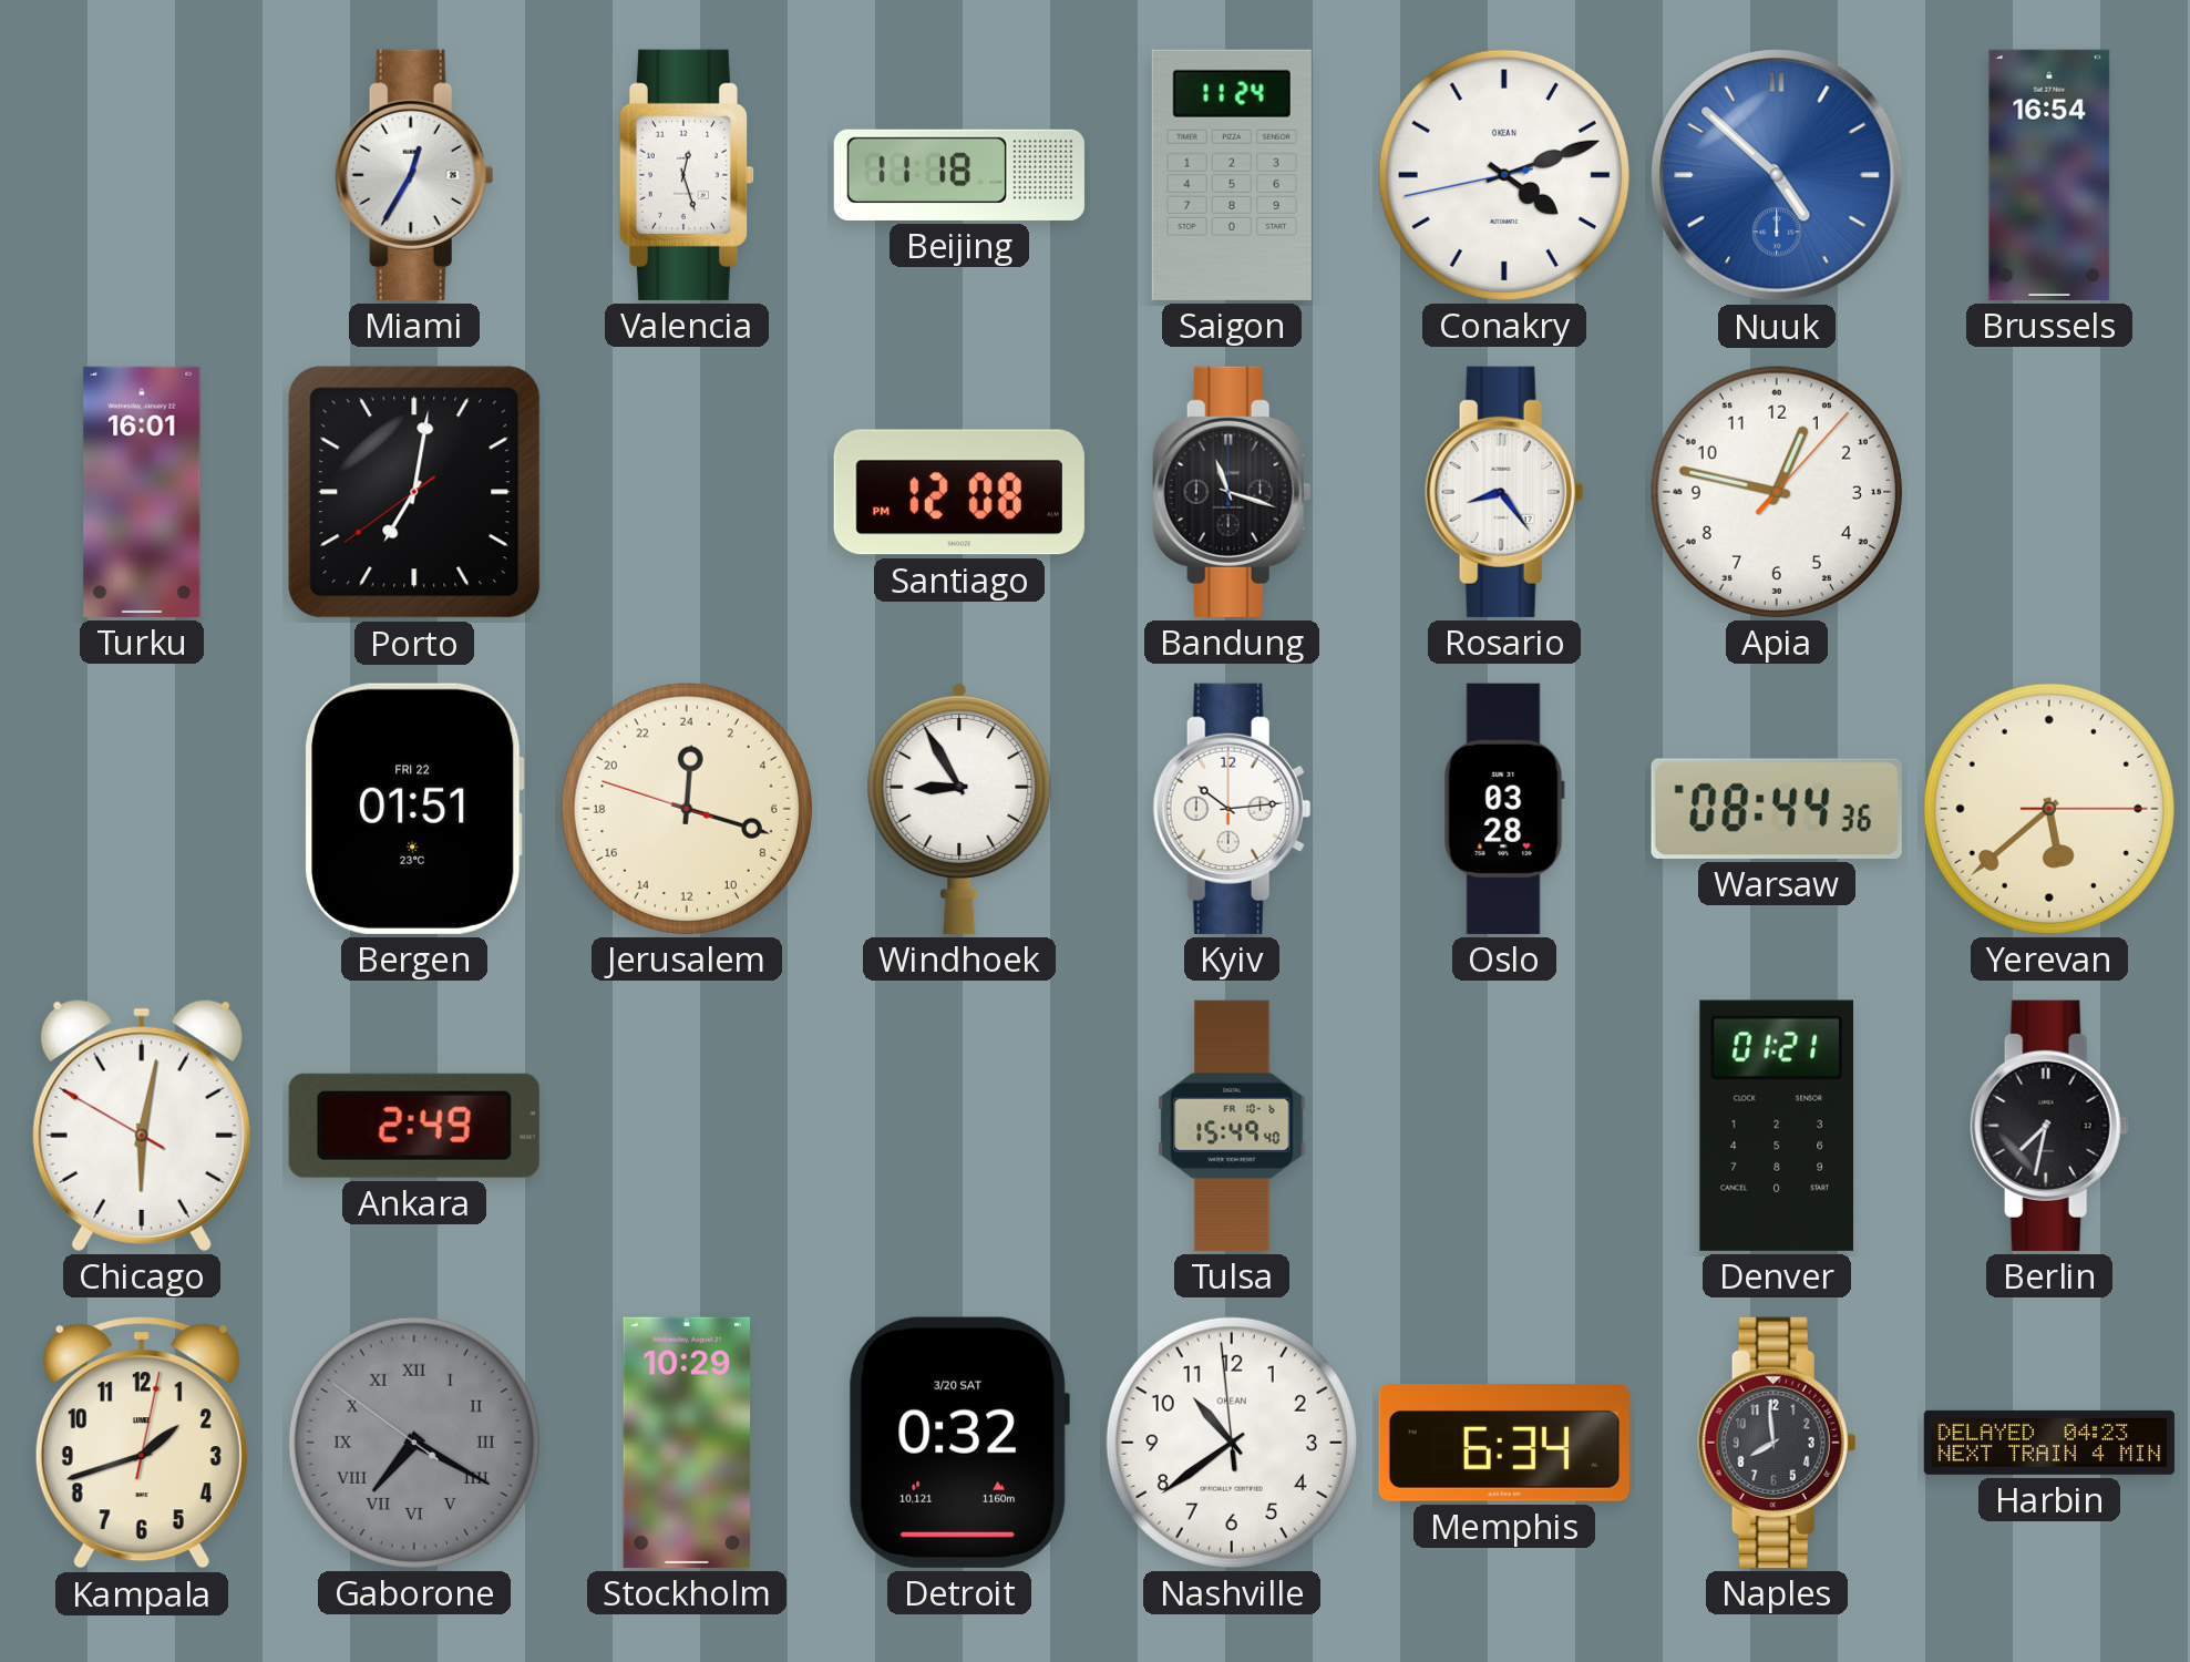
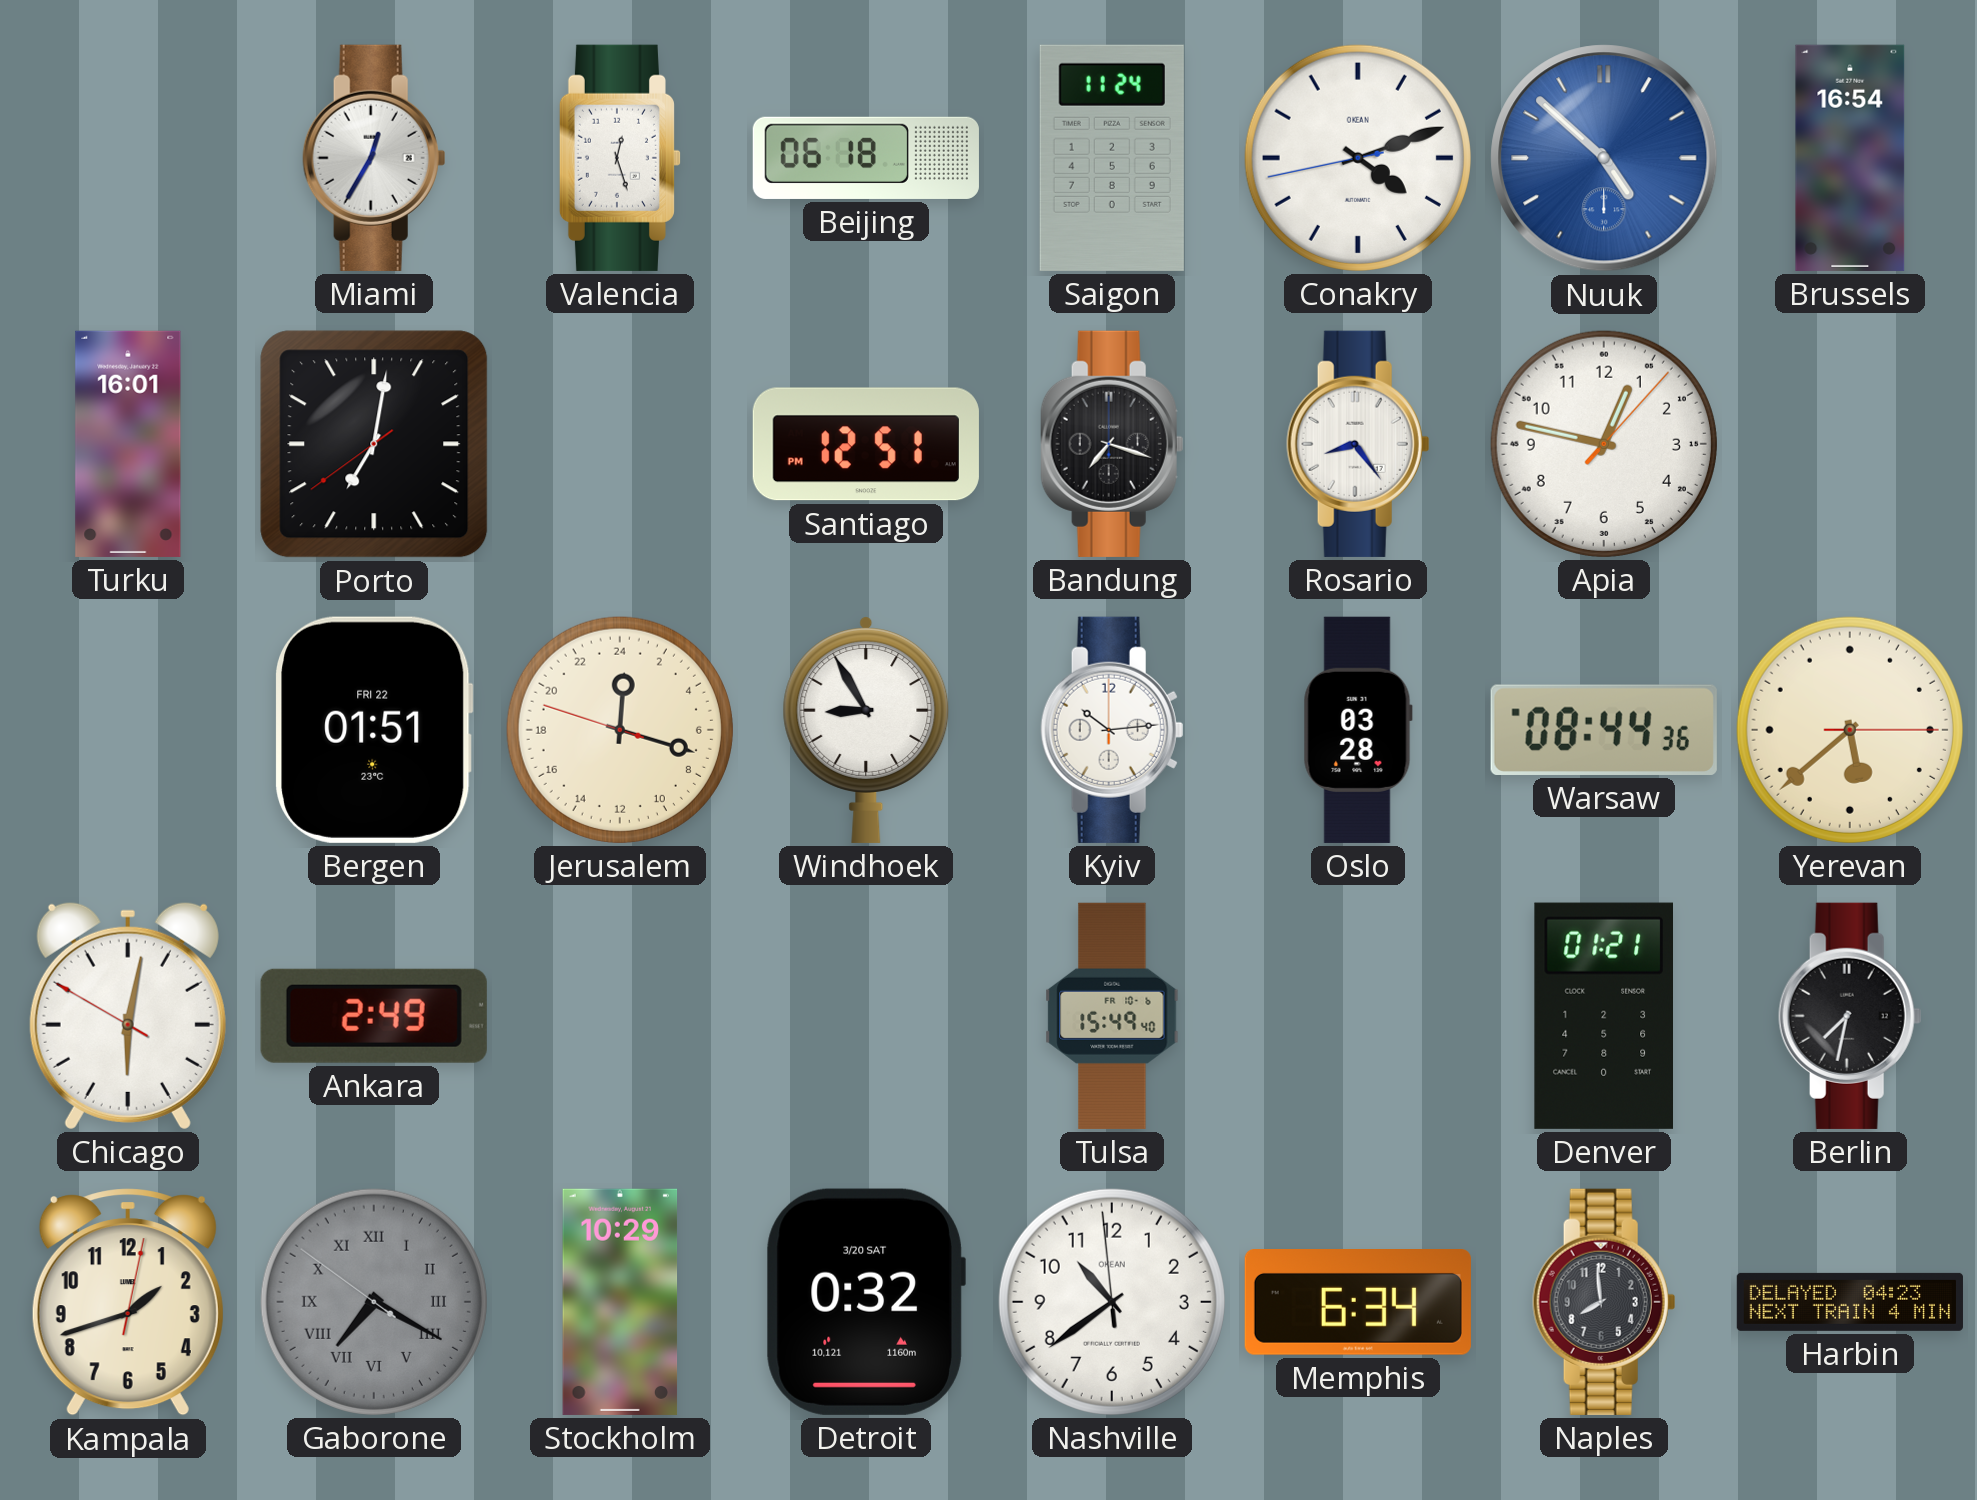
Beijing: 11:18 -> 06:18
Santiago: 12:08 -> 12:51
Bandung: 11:18 -> 7:18
